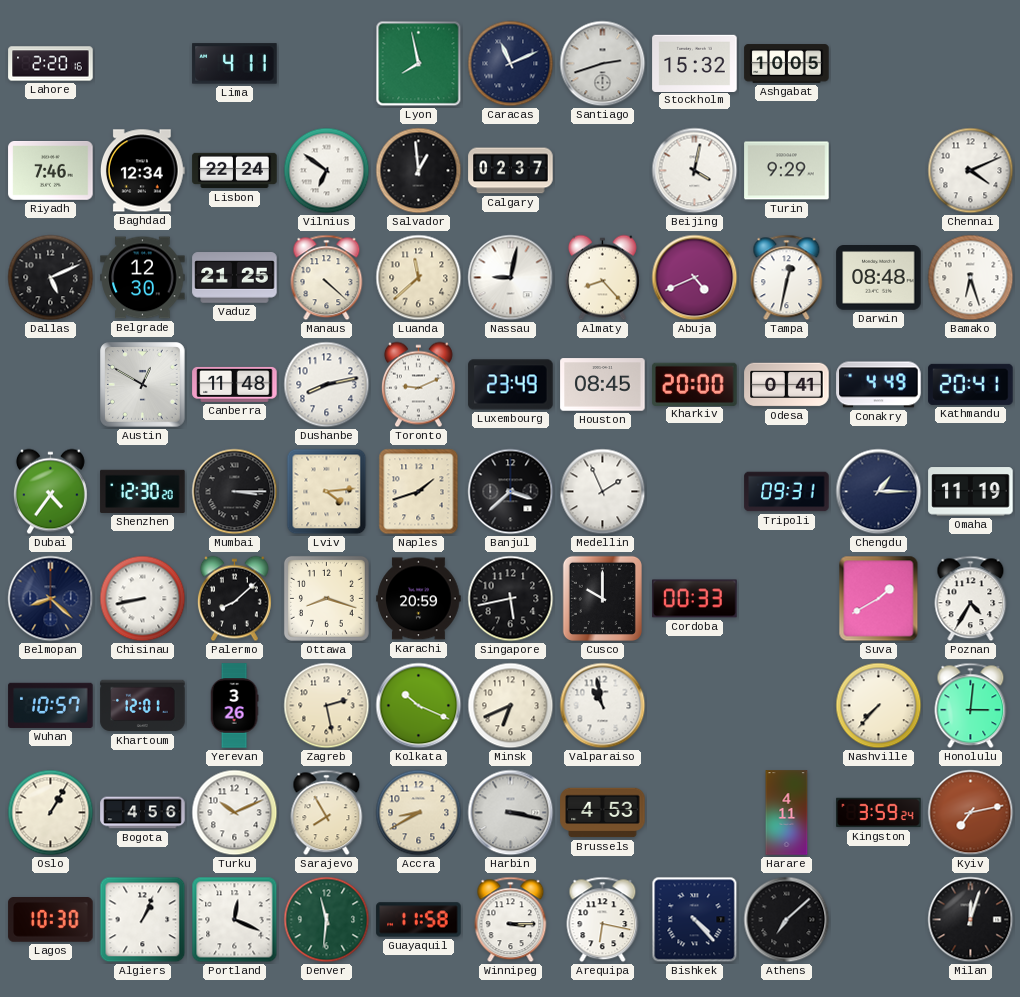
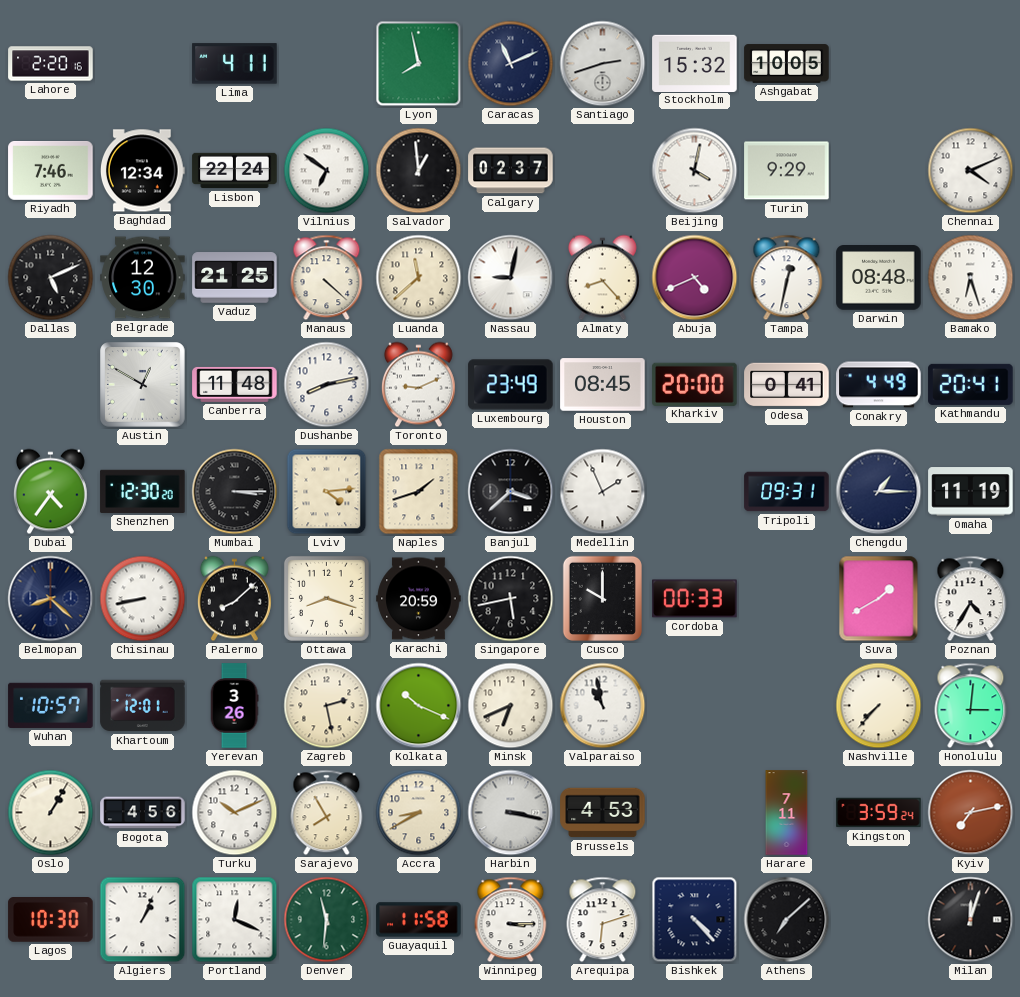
Harare: 4:11 -> 7:11
Arequipa: 6:17 -> 6:12
